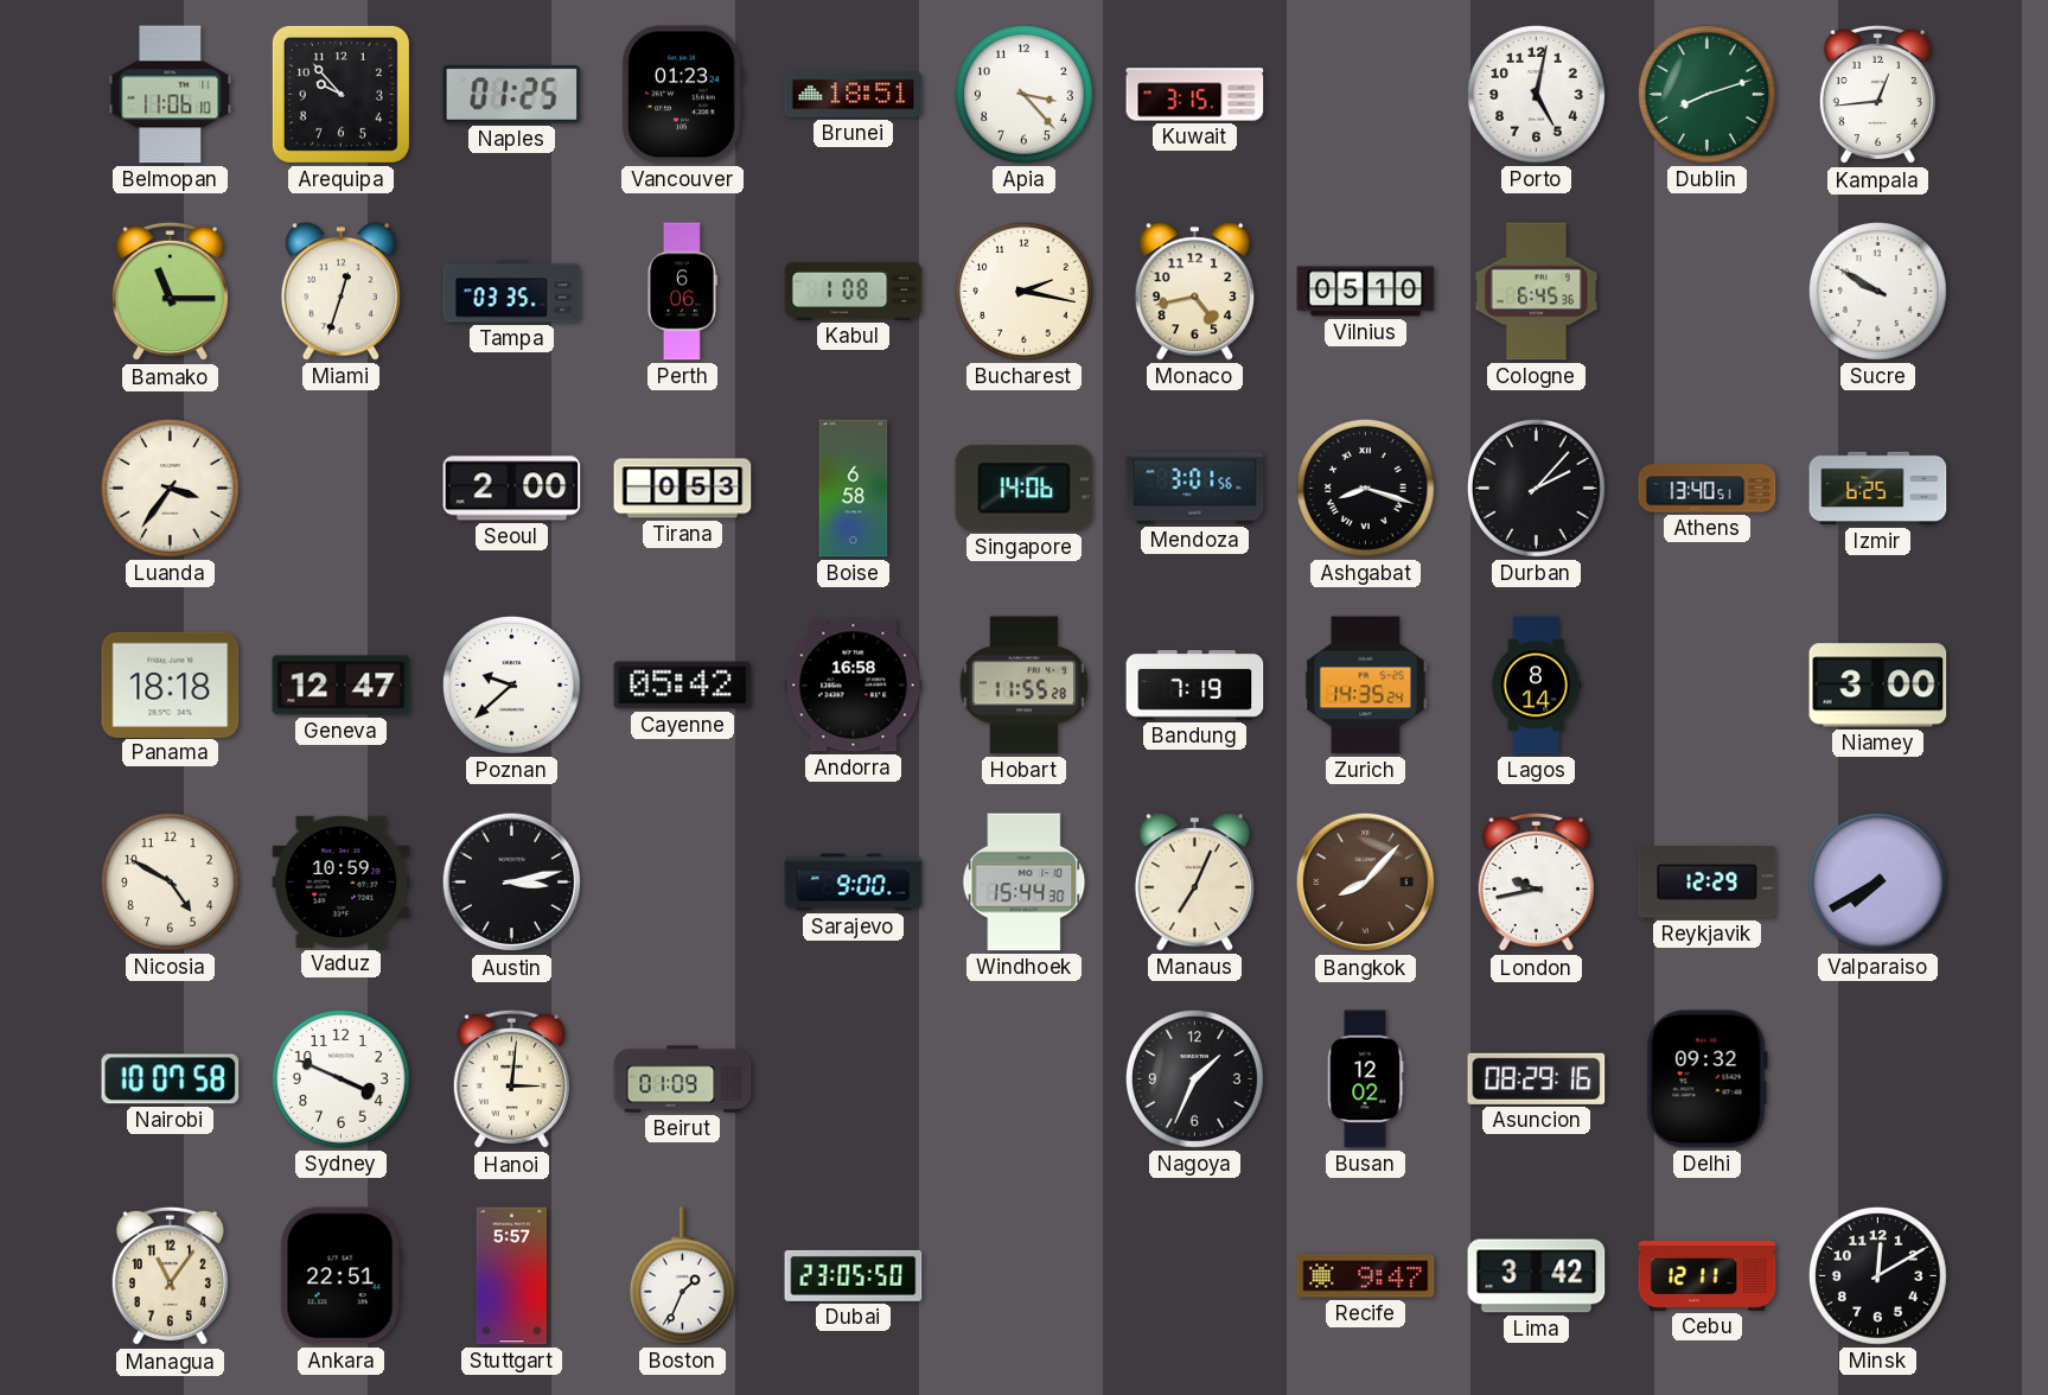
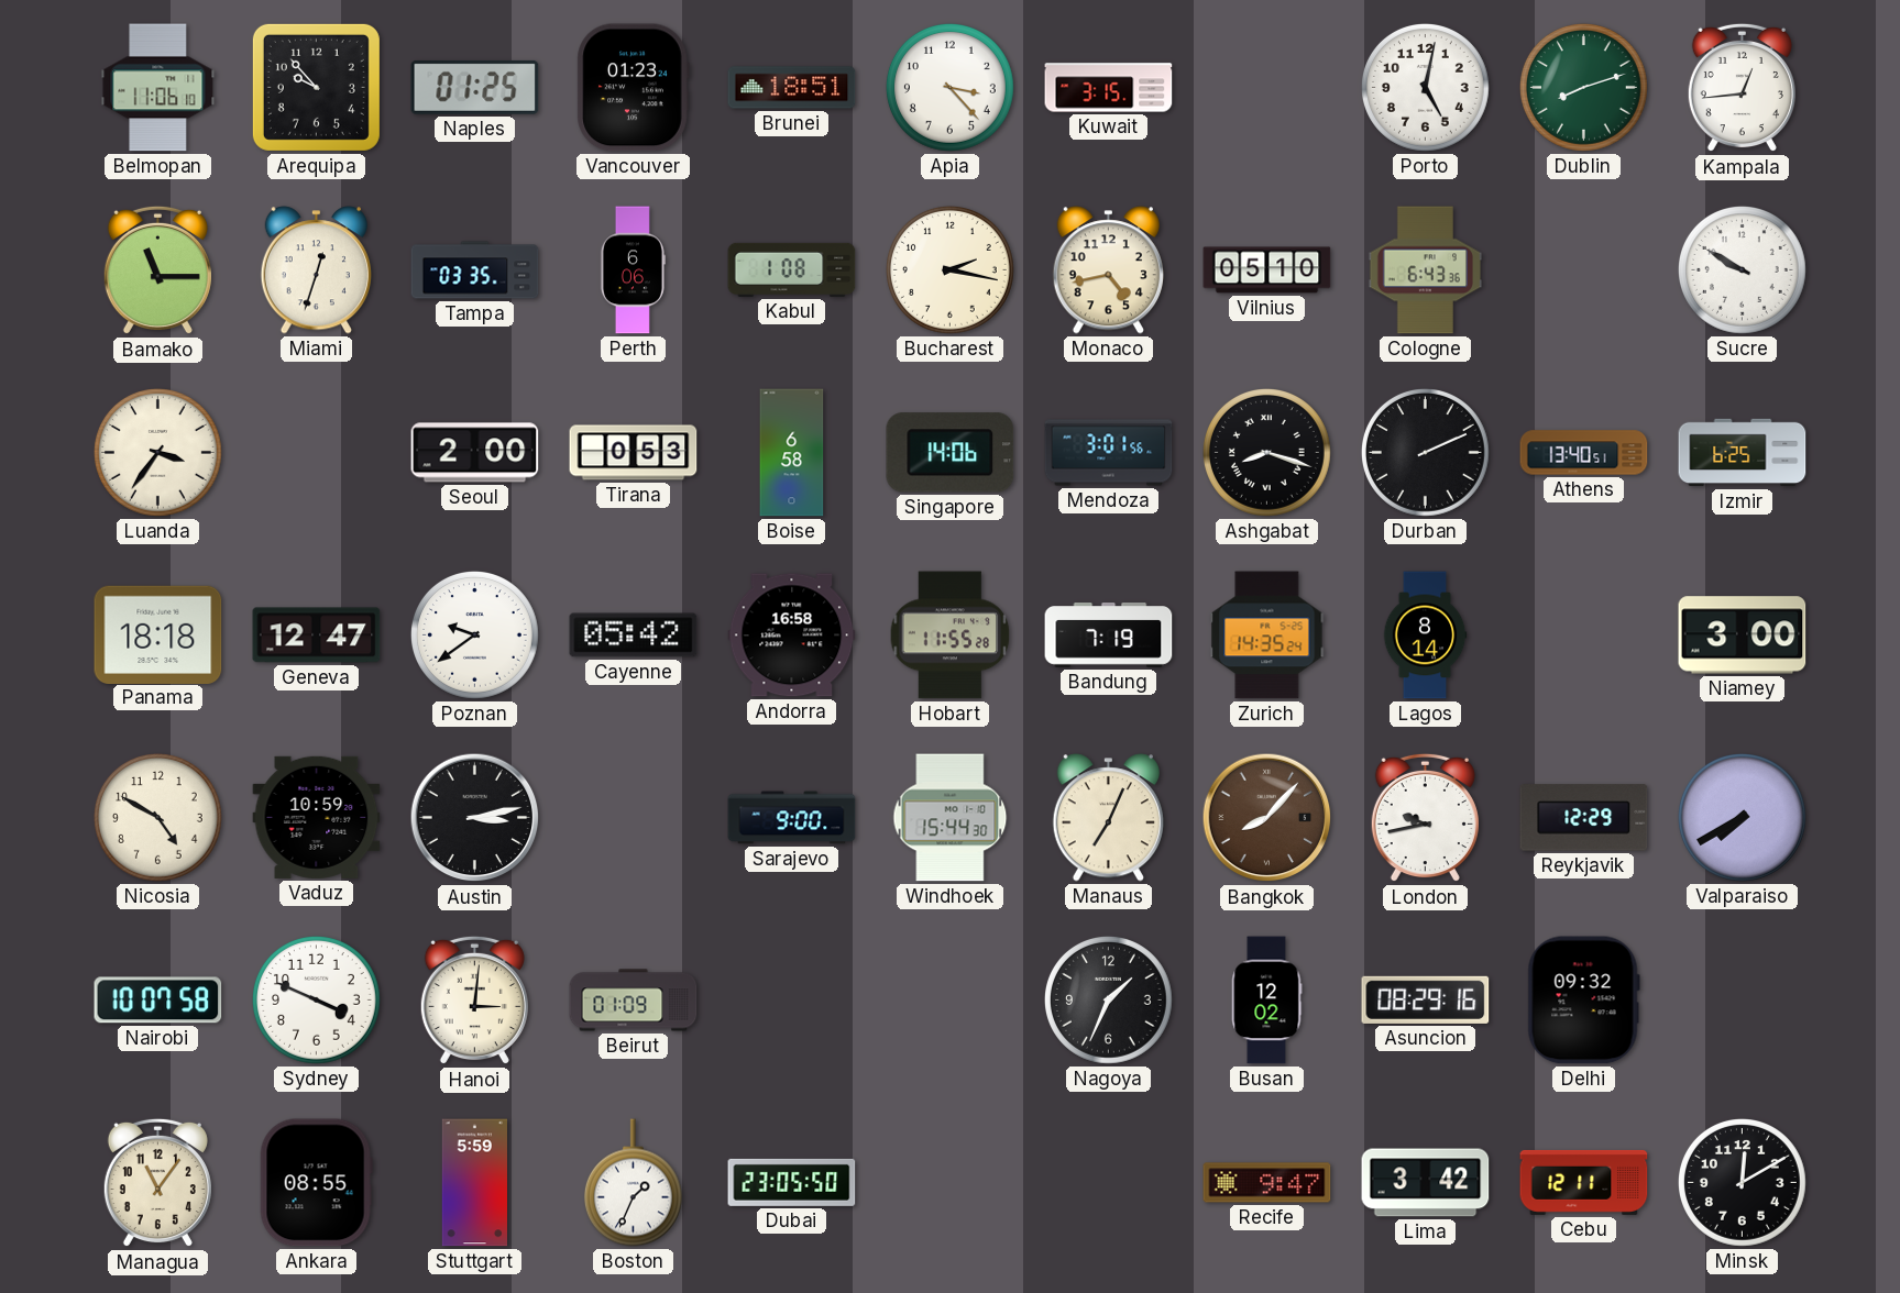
Cologne: 6:45 -> 6:43
Durban: 2:07 -> 2:11
Poznan: 9:38 -> 9:39
Ankara: 22:51 -> 08:55
Stuttgart: 5:57 -> 5:59
